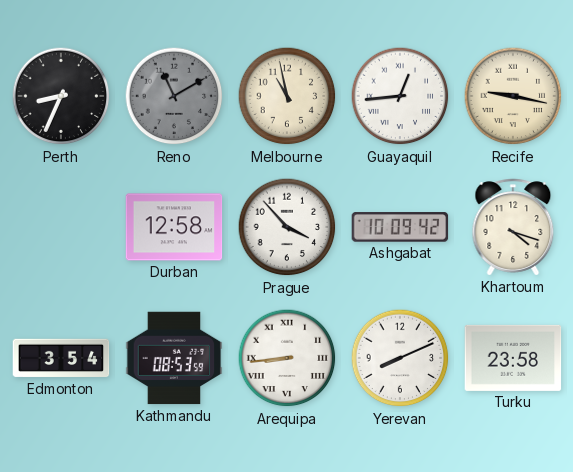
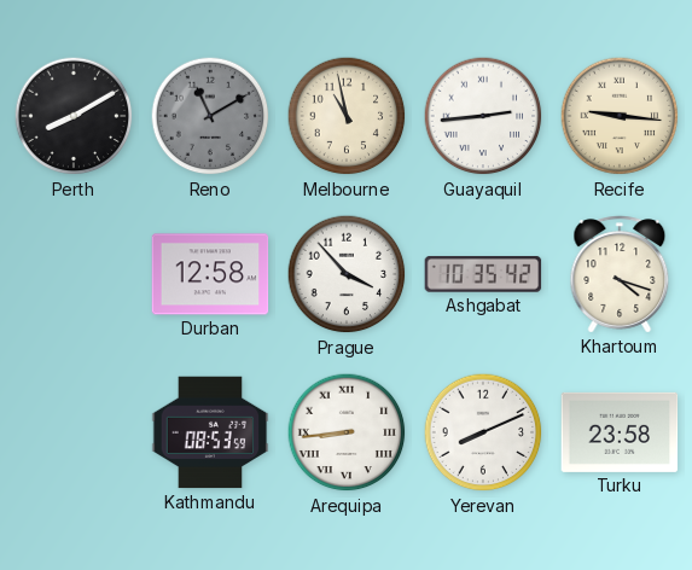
Perth: 8:34 -> 8:10
Guayaquil: 12:44 -> 2:44
Recife: 9:17 -> 9:16
Ashgabat: 10:09 -> 10:35
Edmonton: 3:54 -> none
